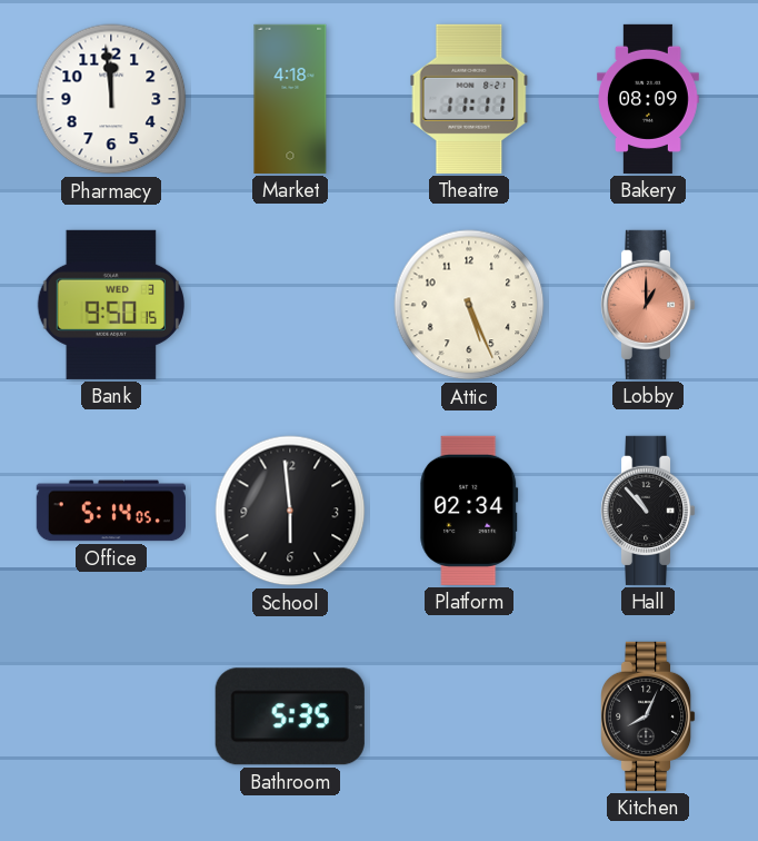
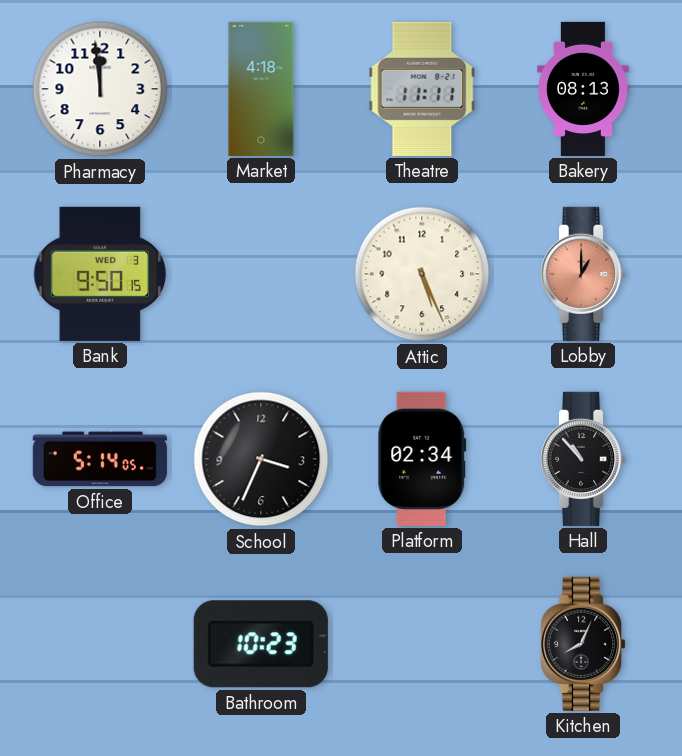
Bakery: 08:09 -> 08:13
School: 5:59 -> 3:34
Bathroom: 5:35 -> 10:23
